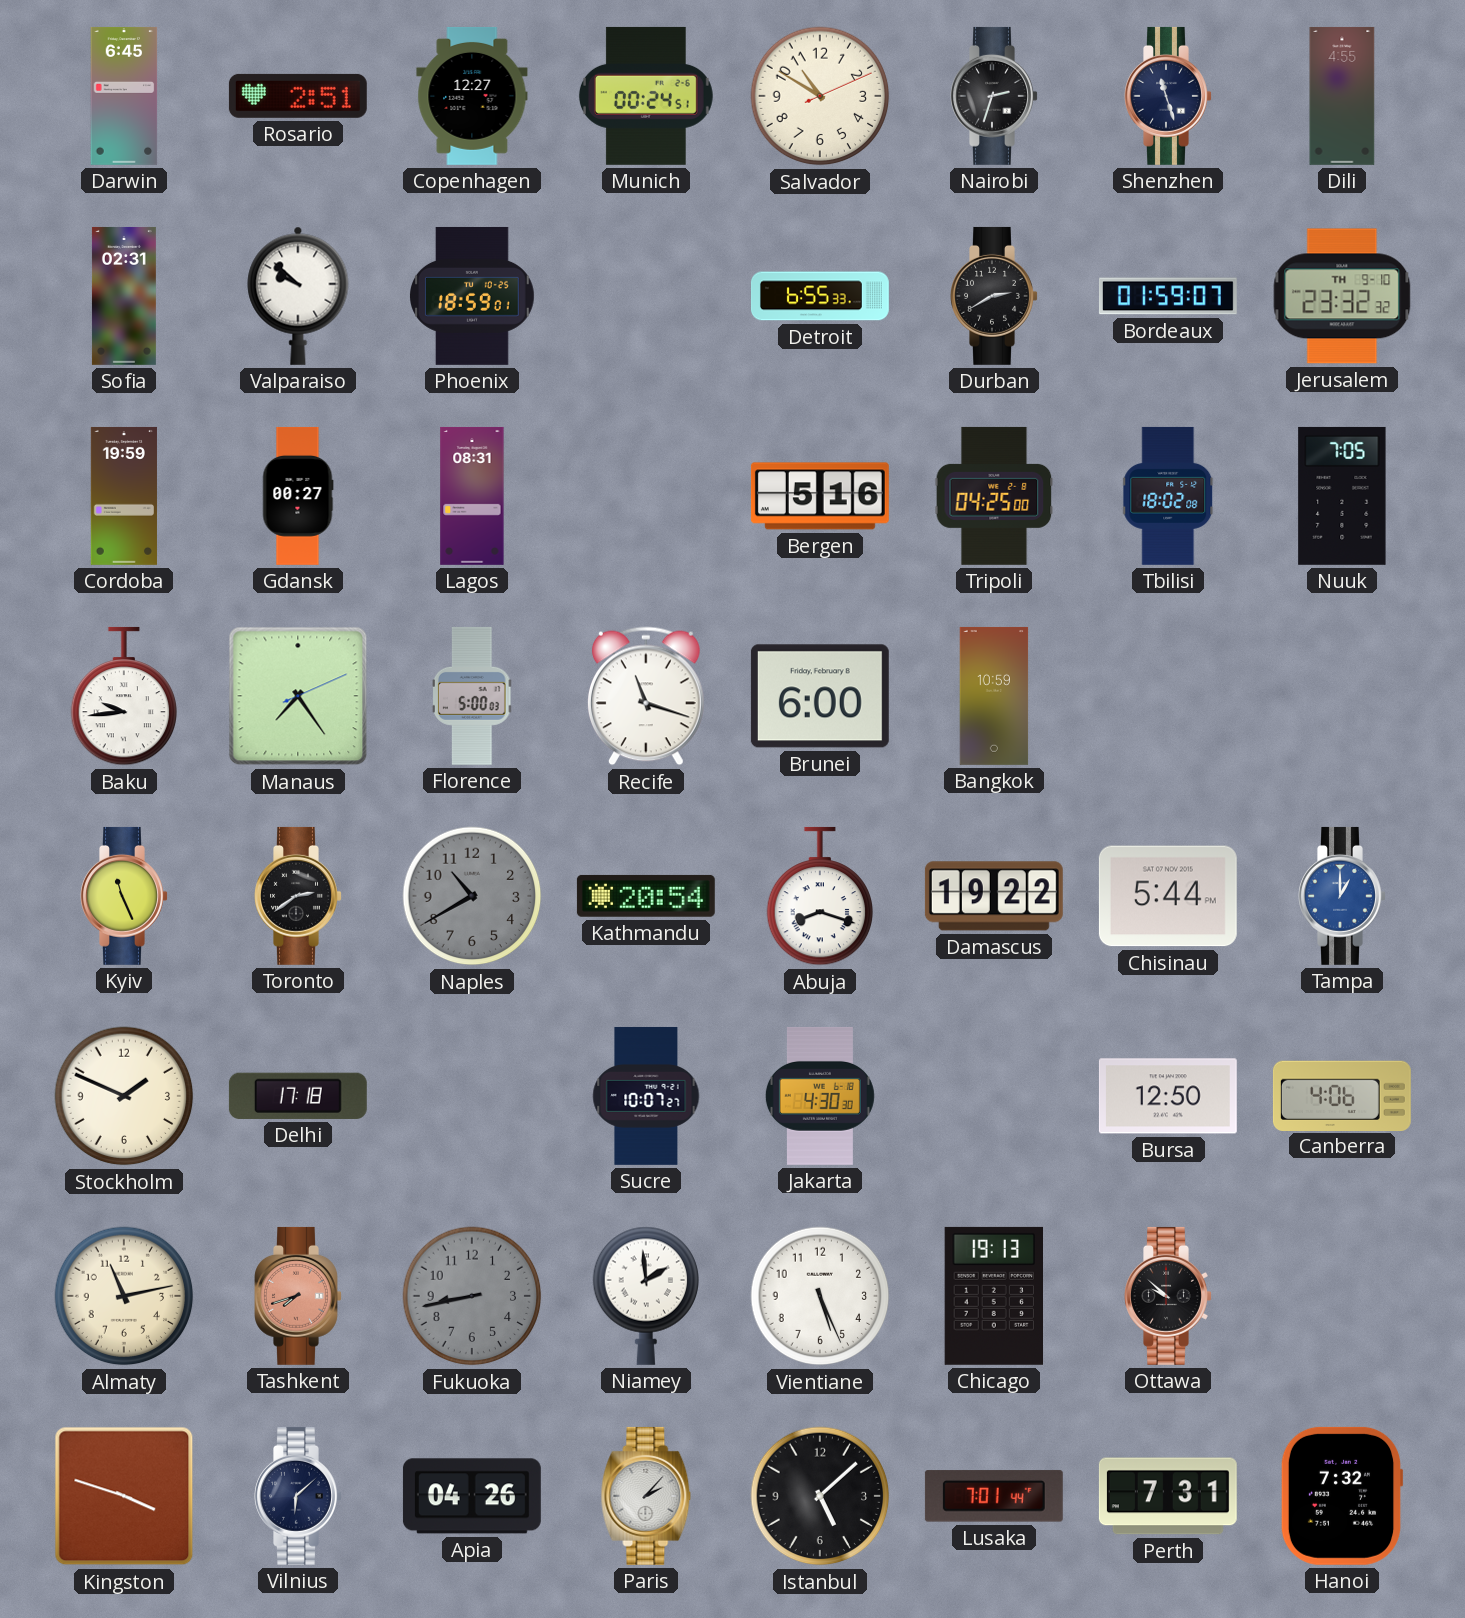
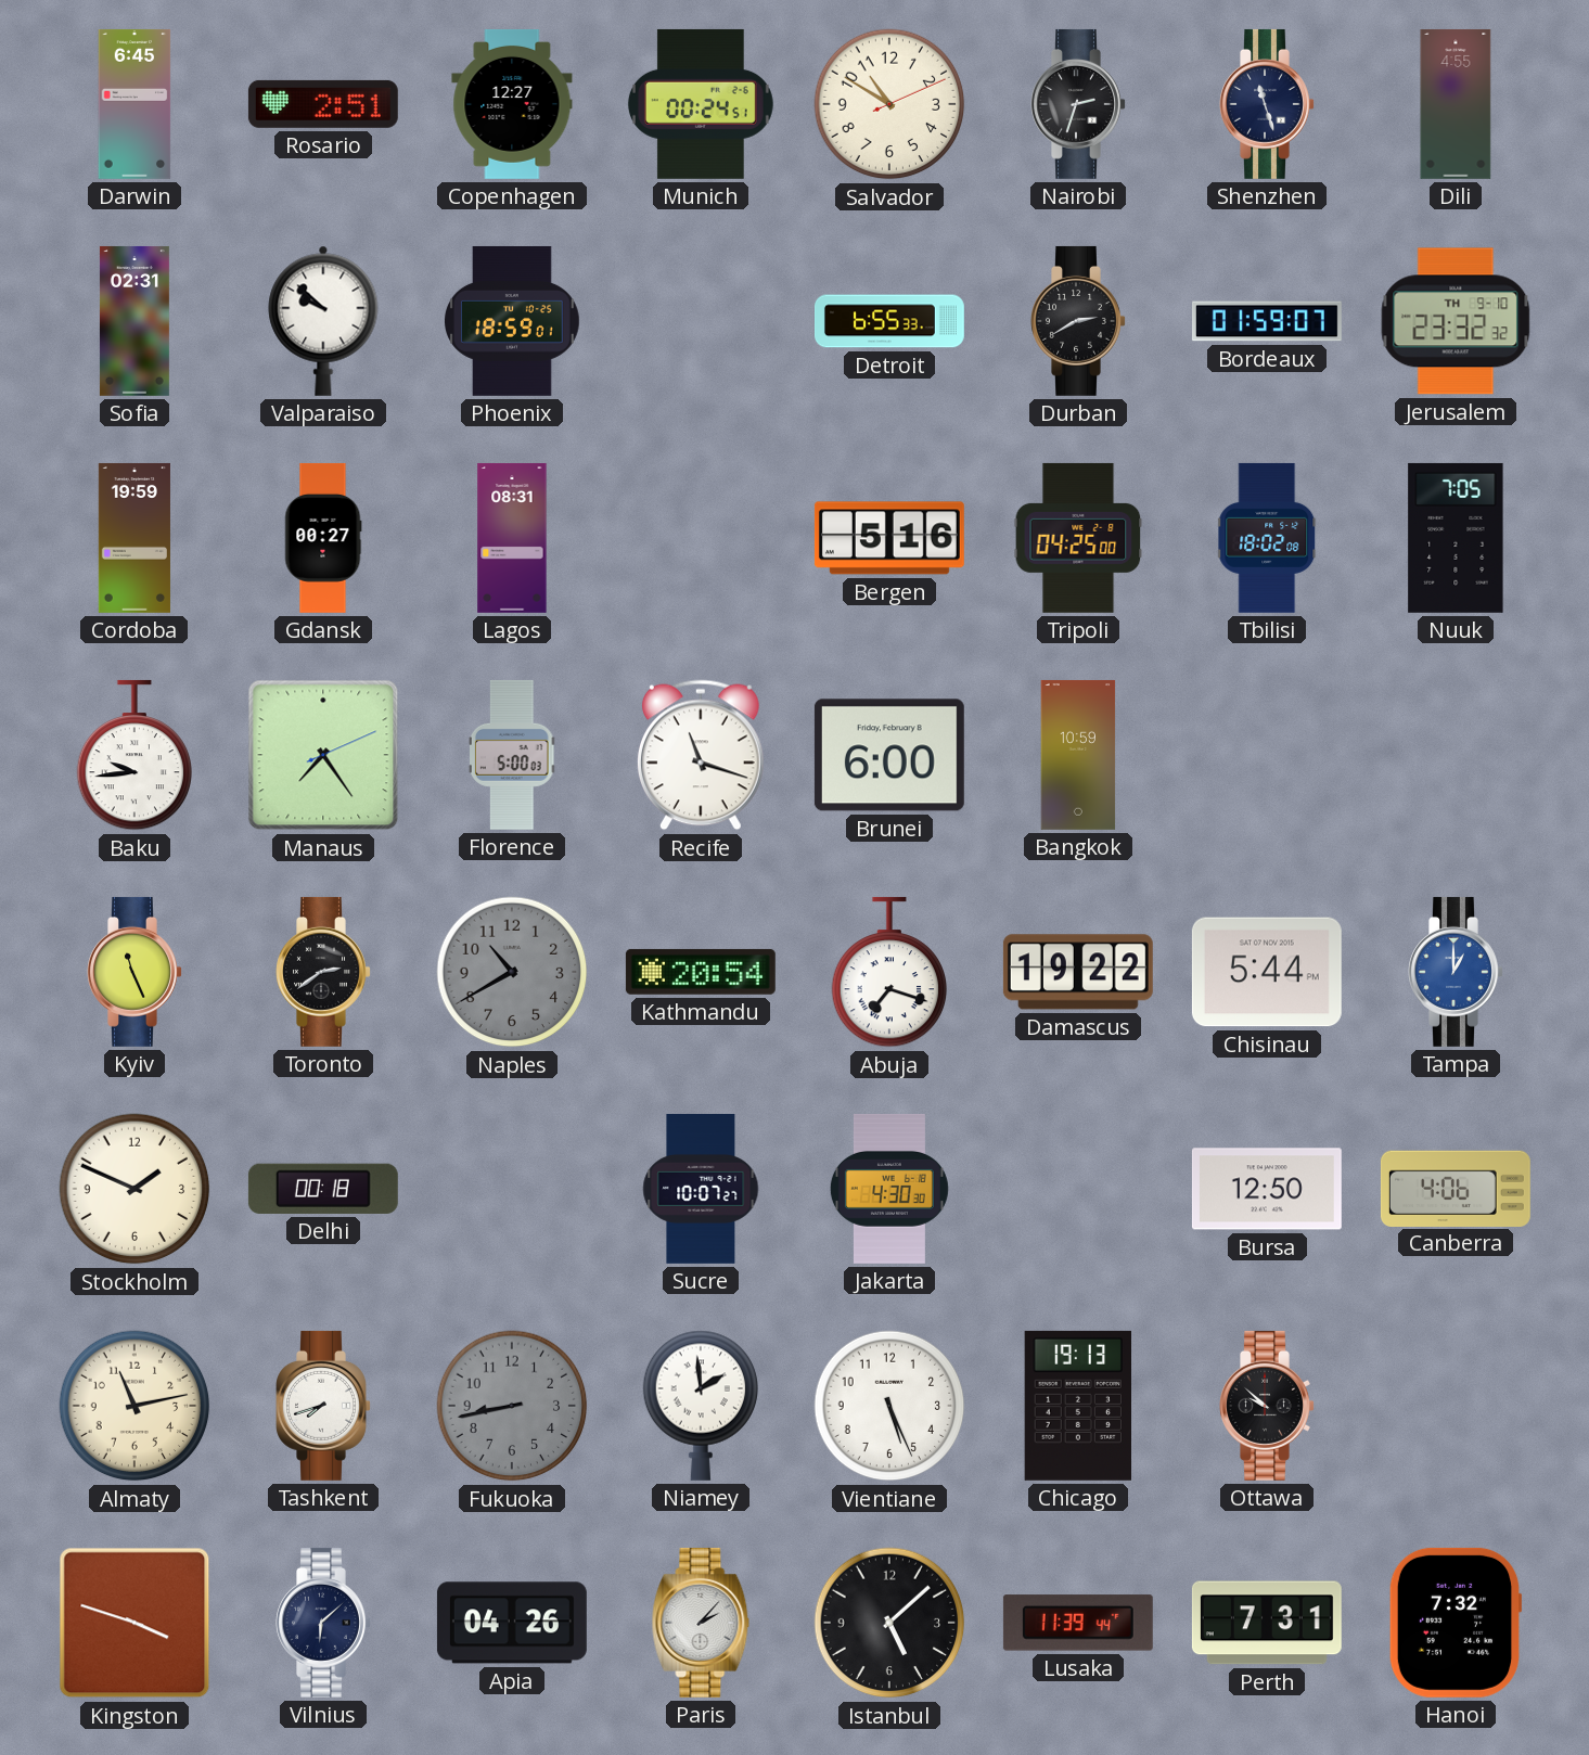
Abuja: 8:18 -> 7:18
Delhi: 17:18 -> 00:18
Tashkent dial: salmon -> white
Lusaka: 7:01 -> 11:39
